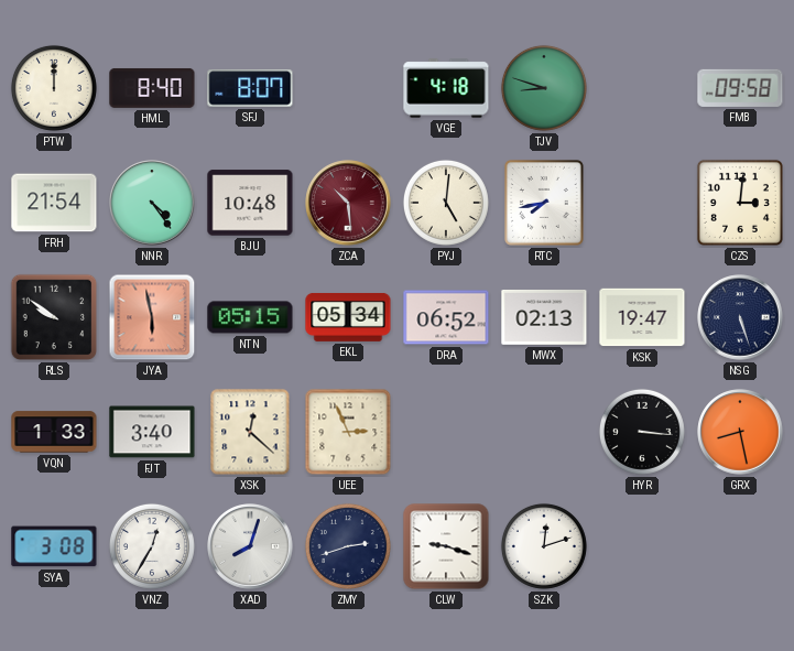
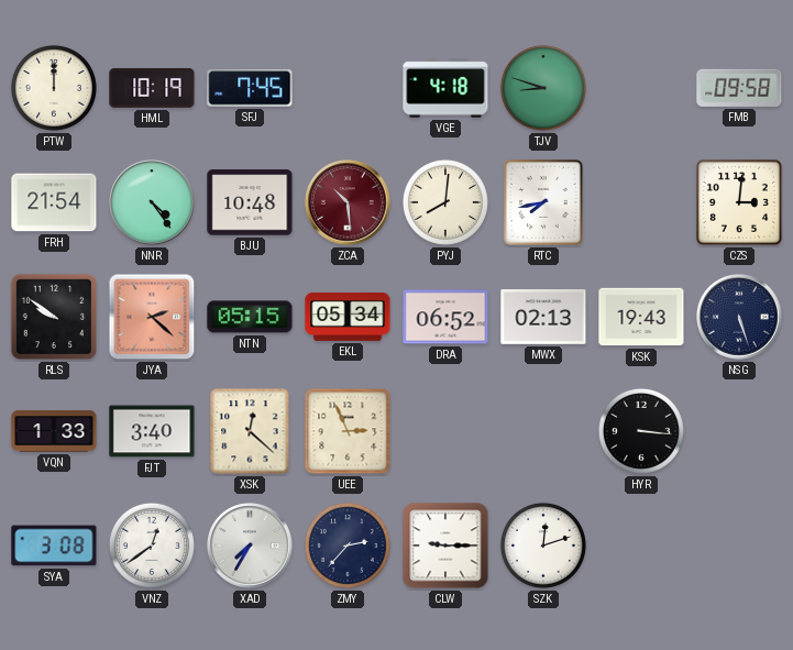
HML: 8:40 -> 10:19
SFJ: 8:07 -> 7:45
PYJ: 5:01 -> 8:01
JYA: 5:58 -> 2:22
KSK: 19:47 -> 19:43
GRX: 8:28 -> none
VNZ: 12:35 -> 12:39
XAD: 8:03 -> 7:35
ZMY: 2:42 -> 2:37
CLW: 9:18 -> 9:15
